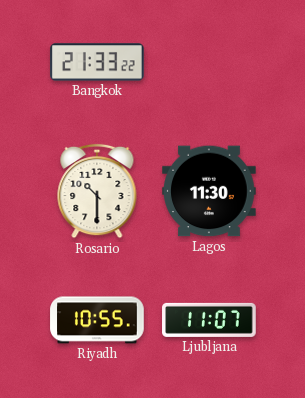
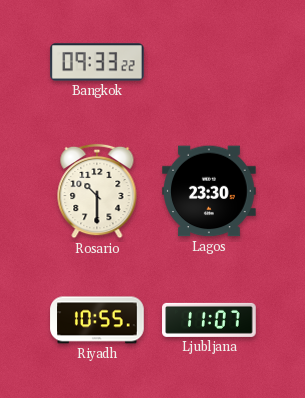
Bangkok: 21:33 -> 09:33
Lagos: 11:30 -> 23:30
